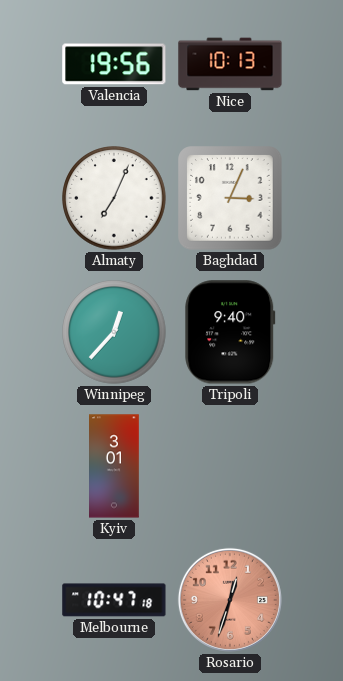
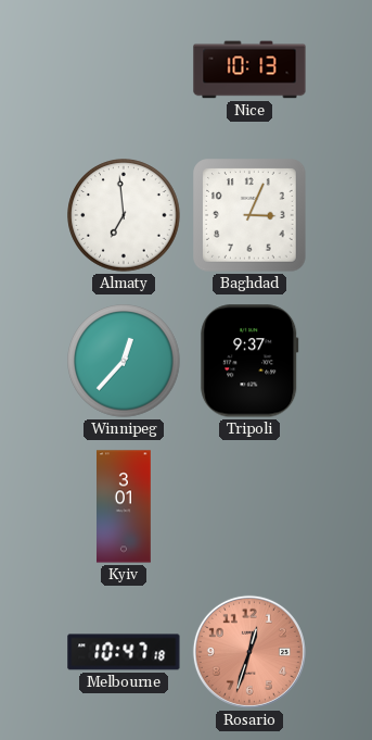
Valencia: 19:56 -> none
Almaty: 7:04 -> 6:59
Tripoli: 9:40 -> 9:37
